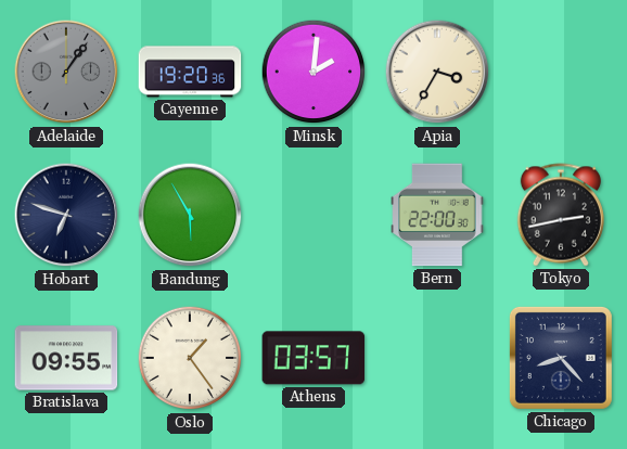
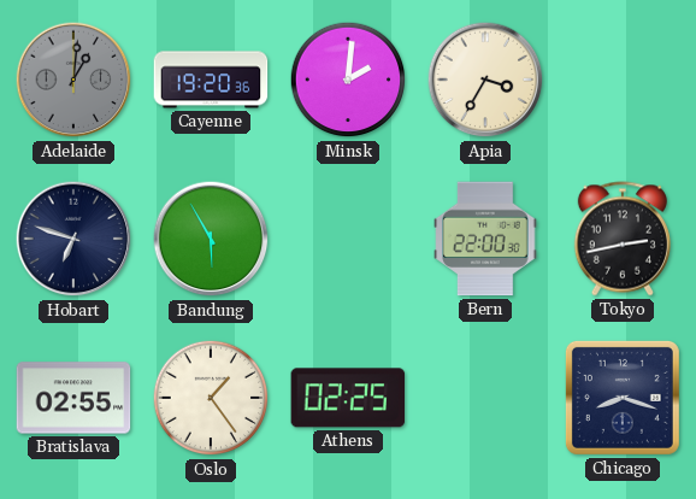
Adelaide: 1:06 -> 1:01
Bratislava: 09:55 -> 02:55
Athens: 03:57 -> 02:25
Chicago: 8:23 -> 8:18
